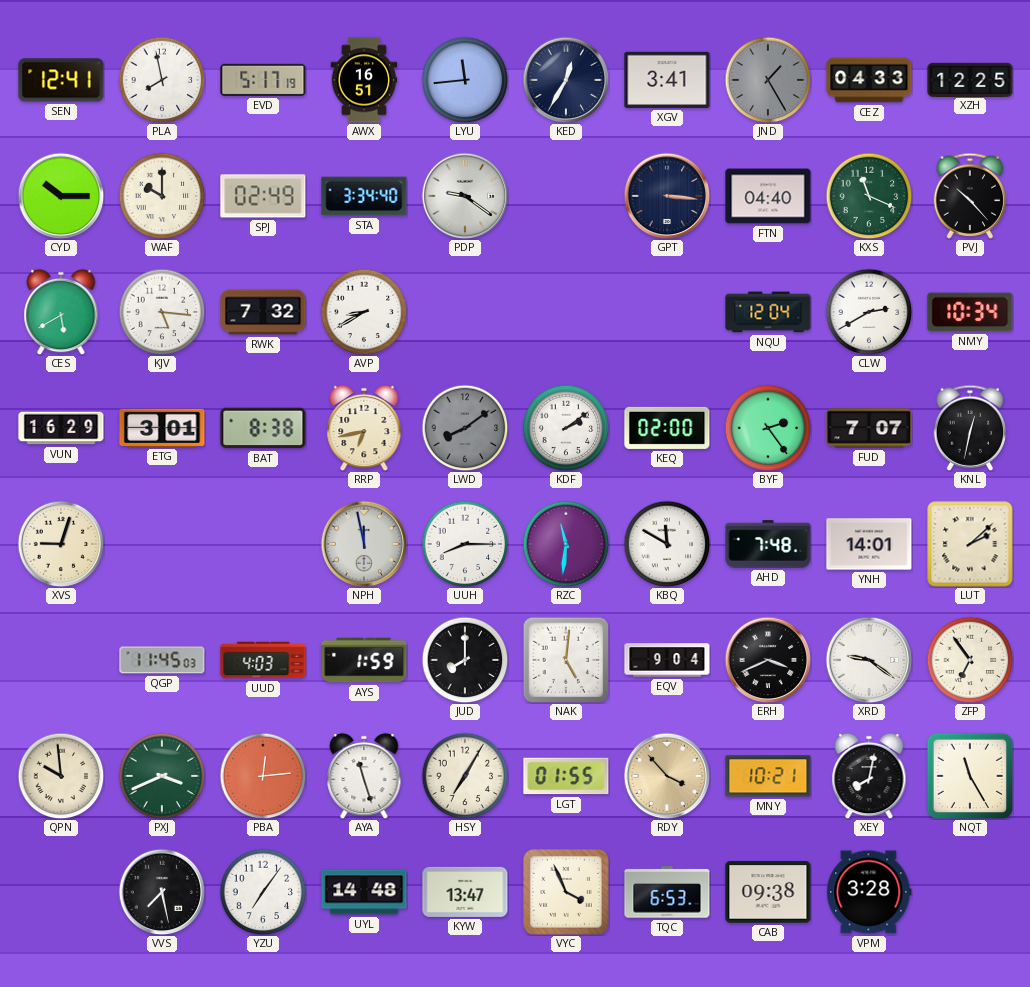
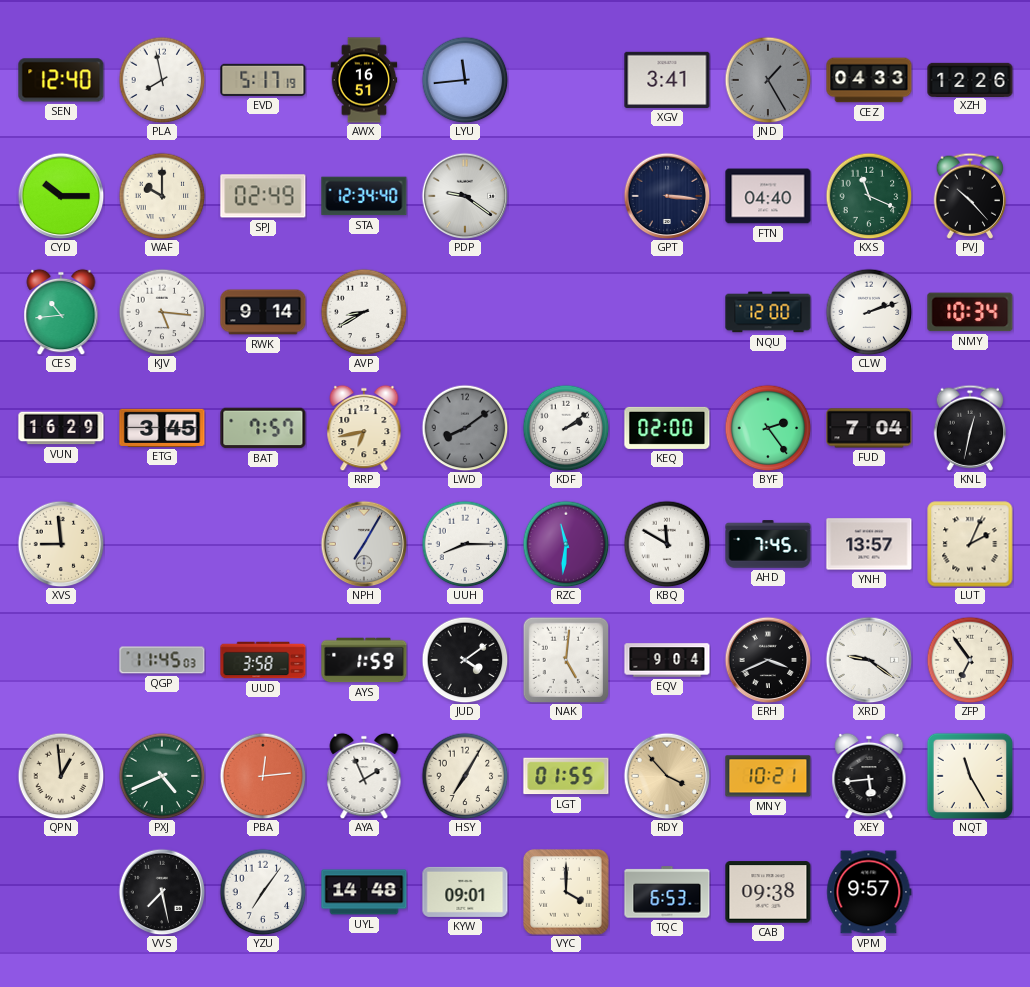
SEN: 12:41 -> 12:40
KED: 12:35 -> none
XZH: 12:25 -> 12:26
STA: 3:34 -> 12:34
CES: 5:40 -> 10:44
RWK: 7:32 -> 9:14
NQU: 12:04 -> 12:00
CLW: 2:40 -> 2:12
ETG: 3:01 -> 3:45
BAT: 8:38 -> 7:57
FUD: 7:07 -> 7:04
XVS: 9:03 -> 8:59
NPH: 11:58 -> 7:05
AHD: 7:48 -> 7:45
YNH: 14:01 -> 13:57
LUT: 2:08 -> 2:04
UUD: 4:03 -> 3:58
JUD: 8:00 -> 4:09
QPN: 9:59 -> 12:59
PXJ: 3:41 -> 4:41
AYA: 11:27 -> 1:56
XEY: 8:02 -> 5:44
KYW: 13:47 -> 09:01
VYC: 3:56 -> 4:00
VPM: 3:28 -> 9:57
